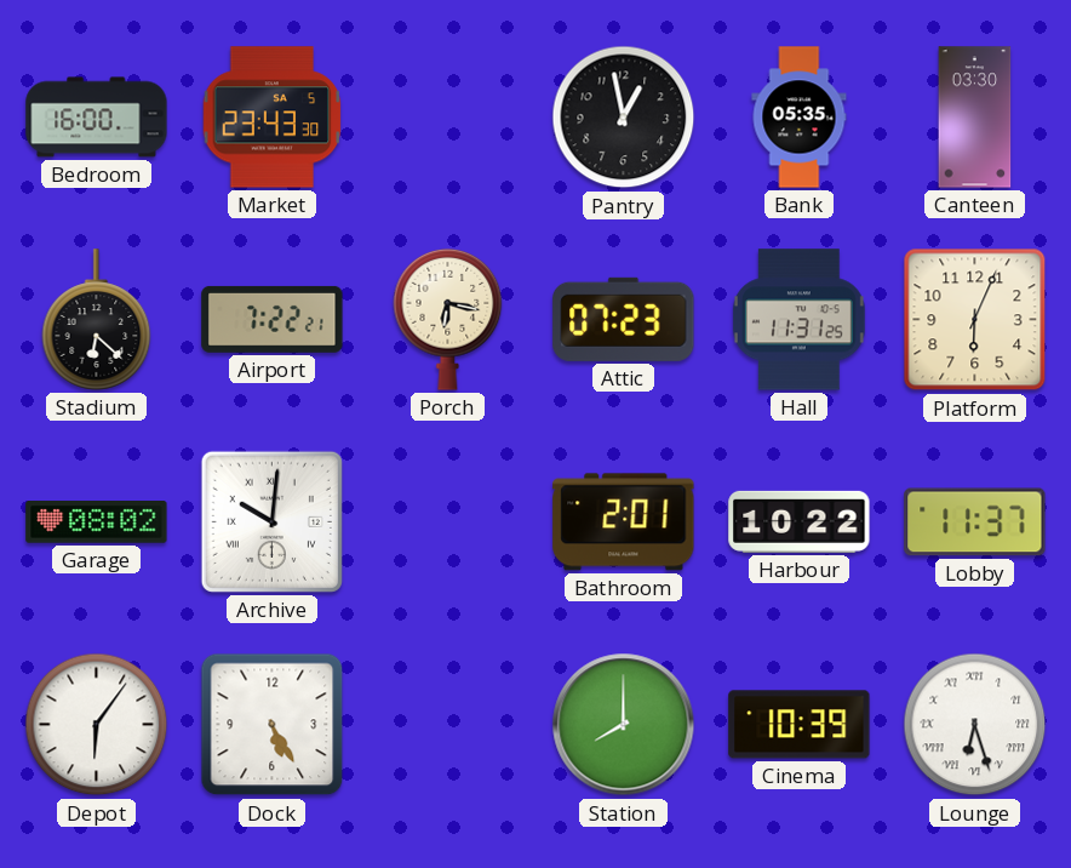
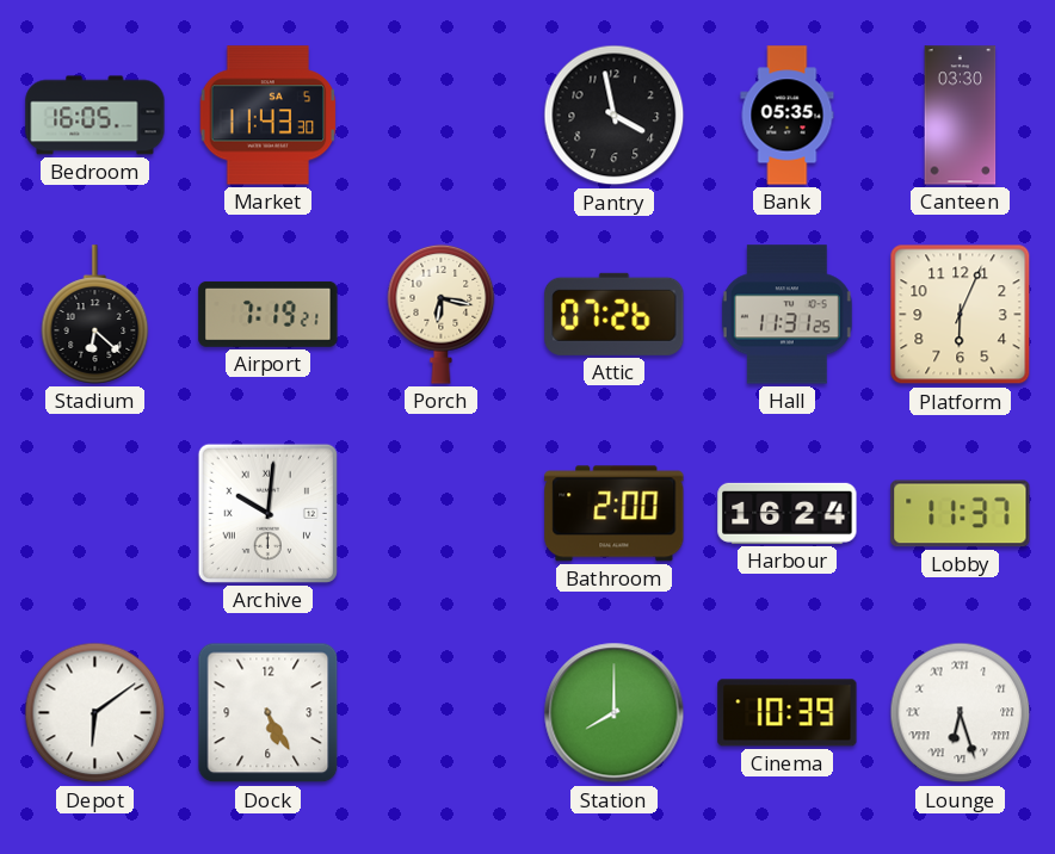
Bedroom: 16:00 -> 16:05
Market: 23:43 -> 11:43
Pantry: 12:58 -> 3:58
Airport: 7:22 -> 7:19
Attic: 07:23 -> 07:26
Garage: 08:02 -> none
Bathroom: 2:01 -> 2:00
Harbour: 10:22 -> 16:24
Depot: 6:06 -> 6:09
